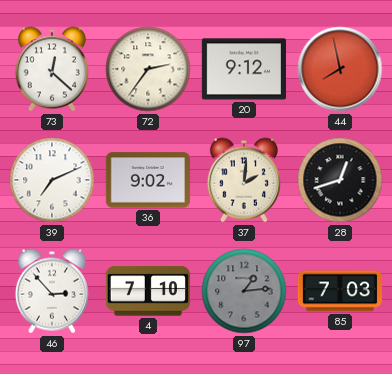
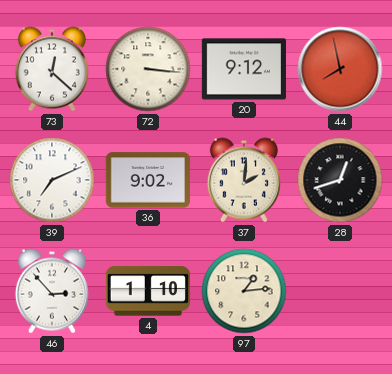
72: 2:36 -> 3:16
4: 7:10 -> 1:10
97 dial: grey -> cream
85: 7:03 -> none
